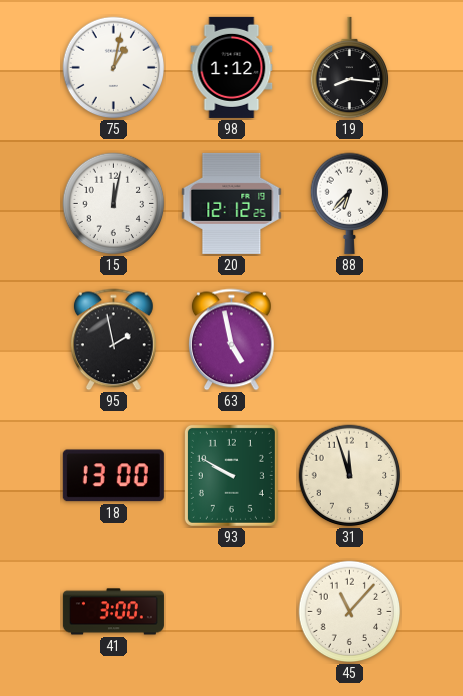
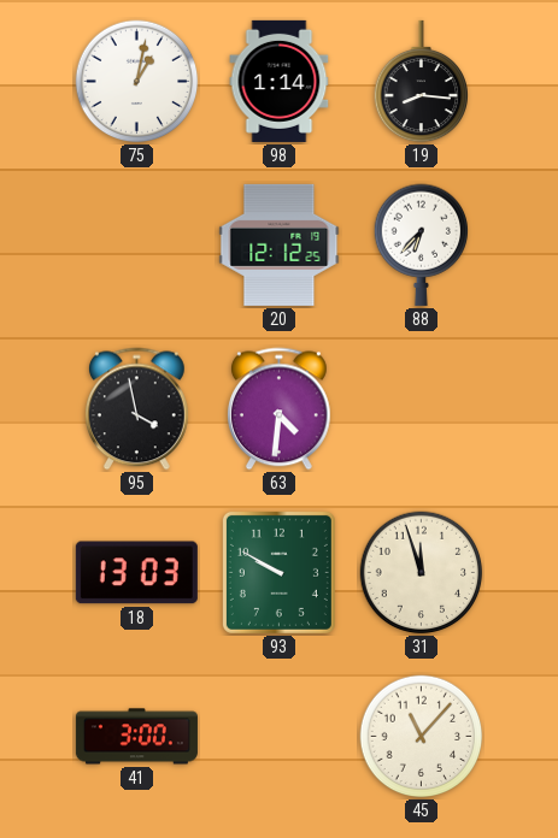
98: 1:12 -> 1:14
15: 12:02 -> none
95: 1:58 -> 3:58
63: 4:58 -> 4:31
18: 13:00 -> 13:03
